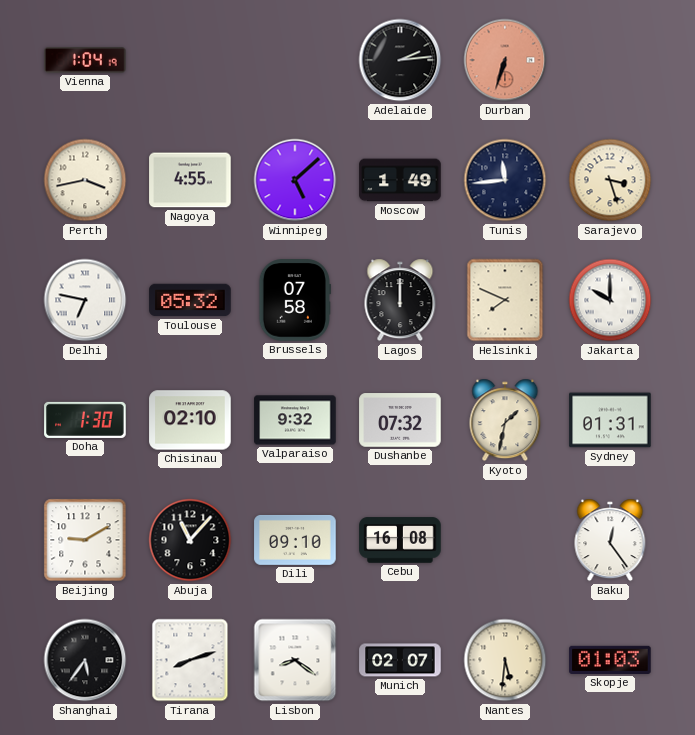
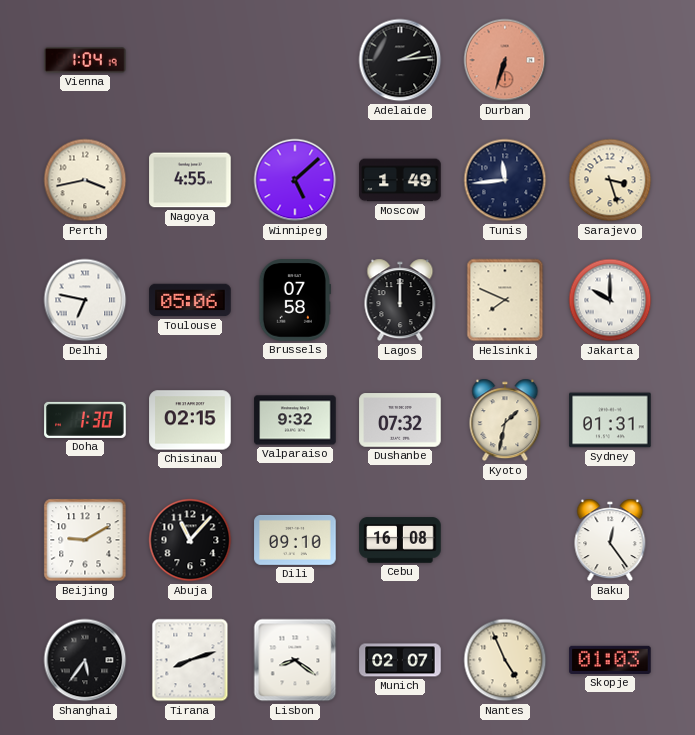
Toulouse: 05:32 -> 05:06
Chisinau: 02:10 -> 02:15
Nantes: 5:31 -> 4:56
